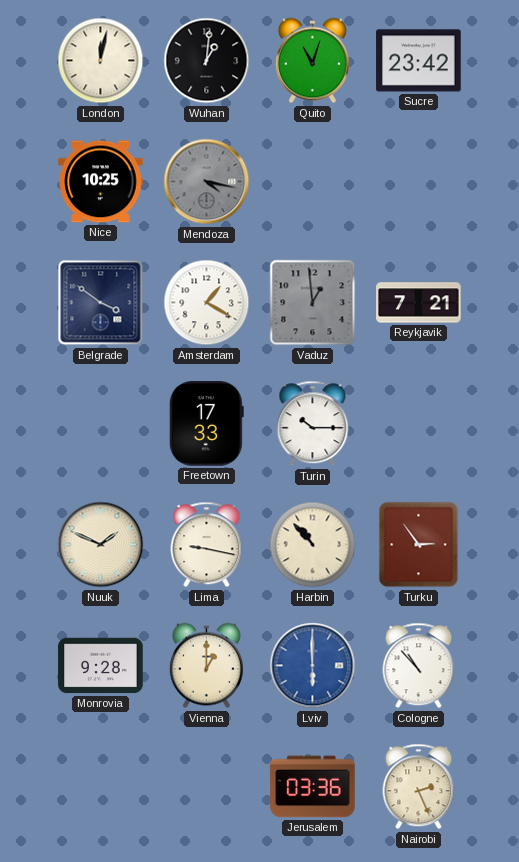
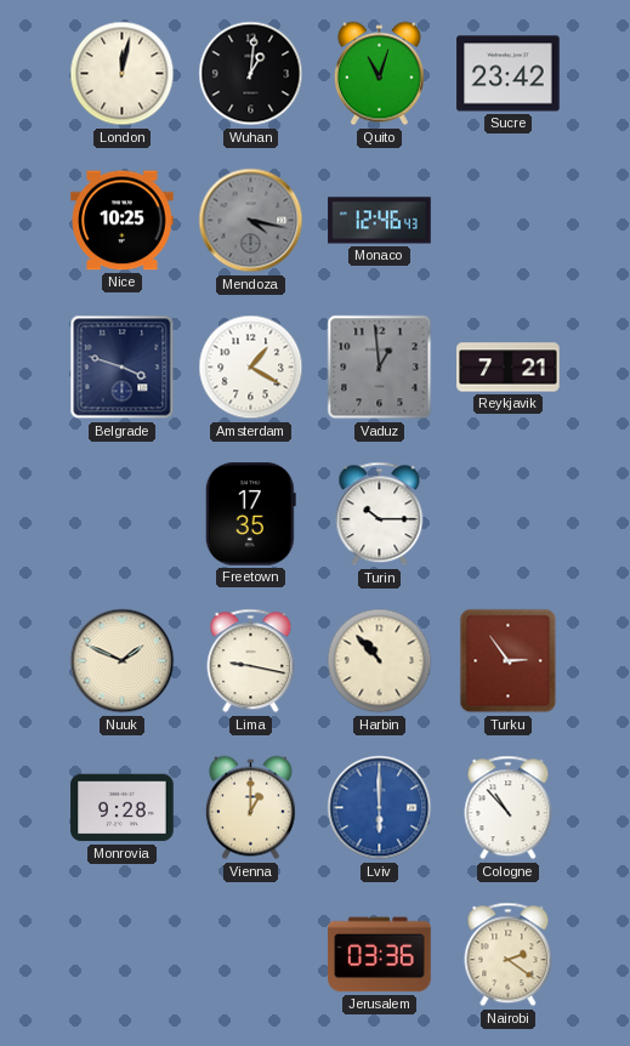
Monaco: none -> 12:46
Belgrade: 3:51 -> 3:48
Freetown: 17:33 -> 17:35
Nairobi: 2:26 -> 2:21
